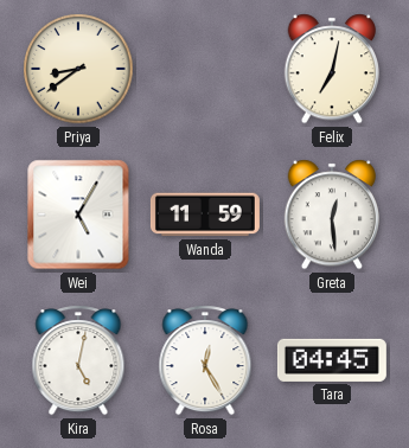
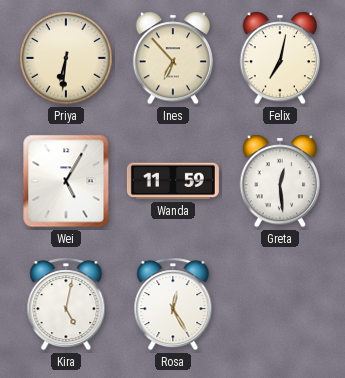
Priya: 8:39 -> 6:31
Ines: none -> 6:53
Tara: 04:45 -> none
